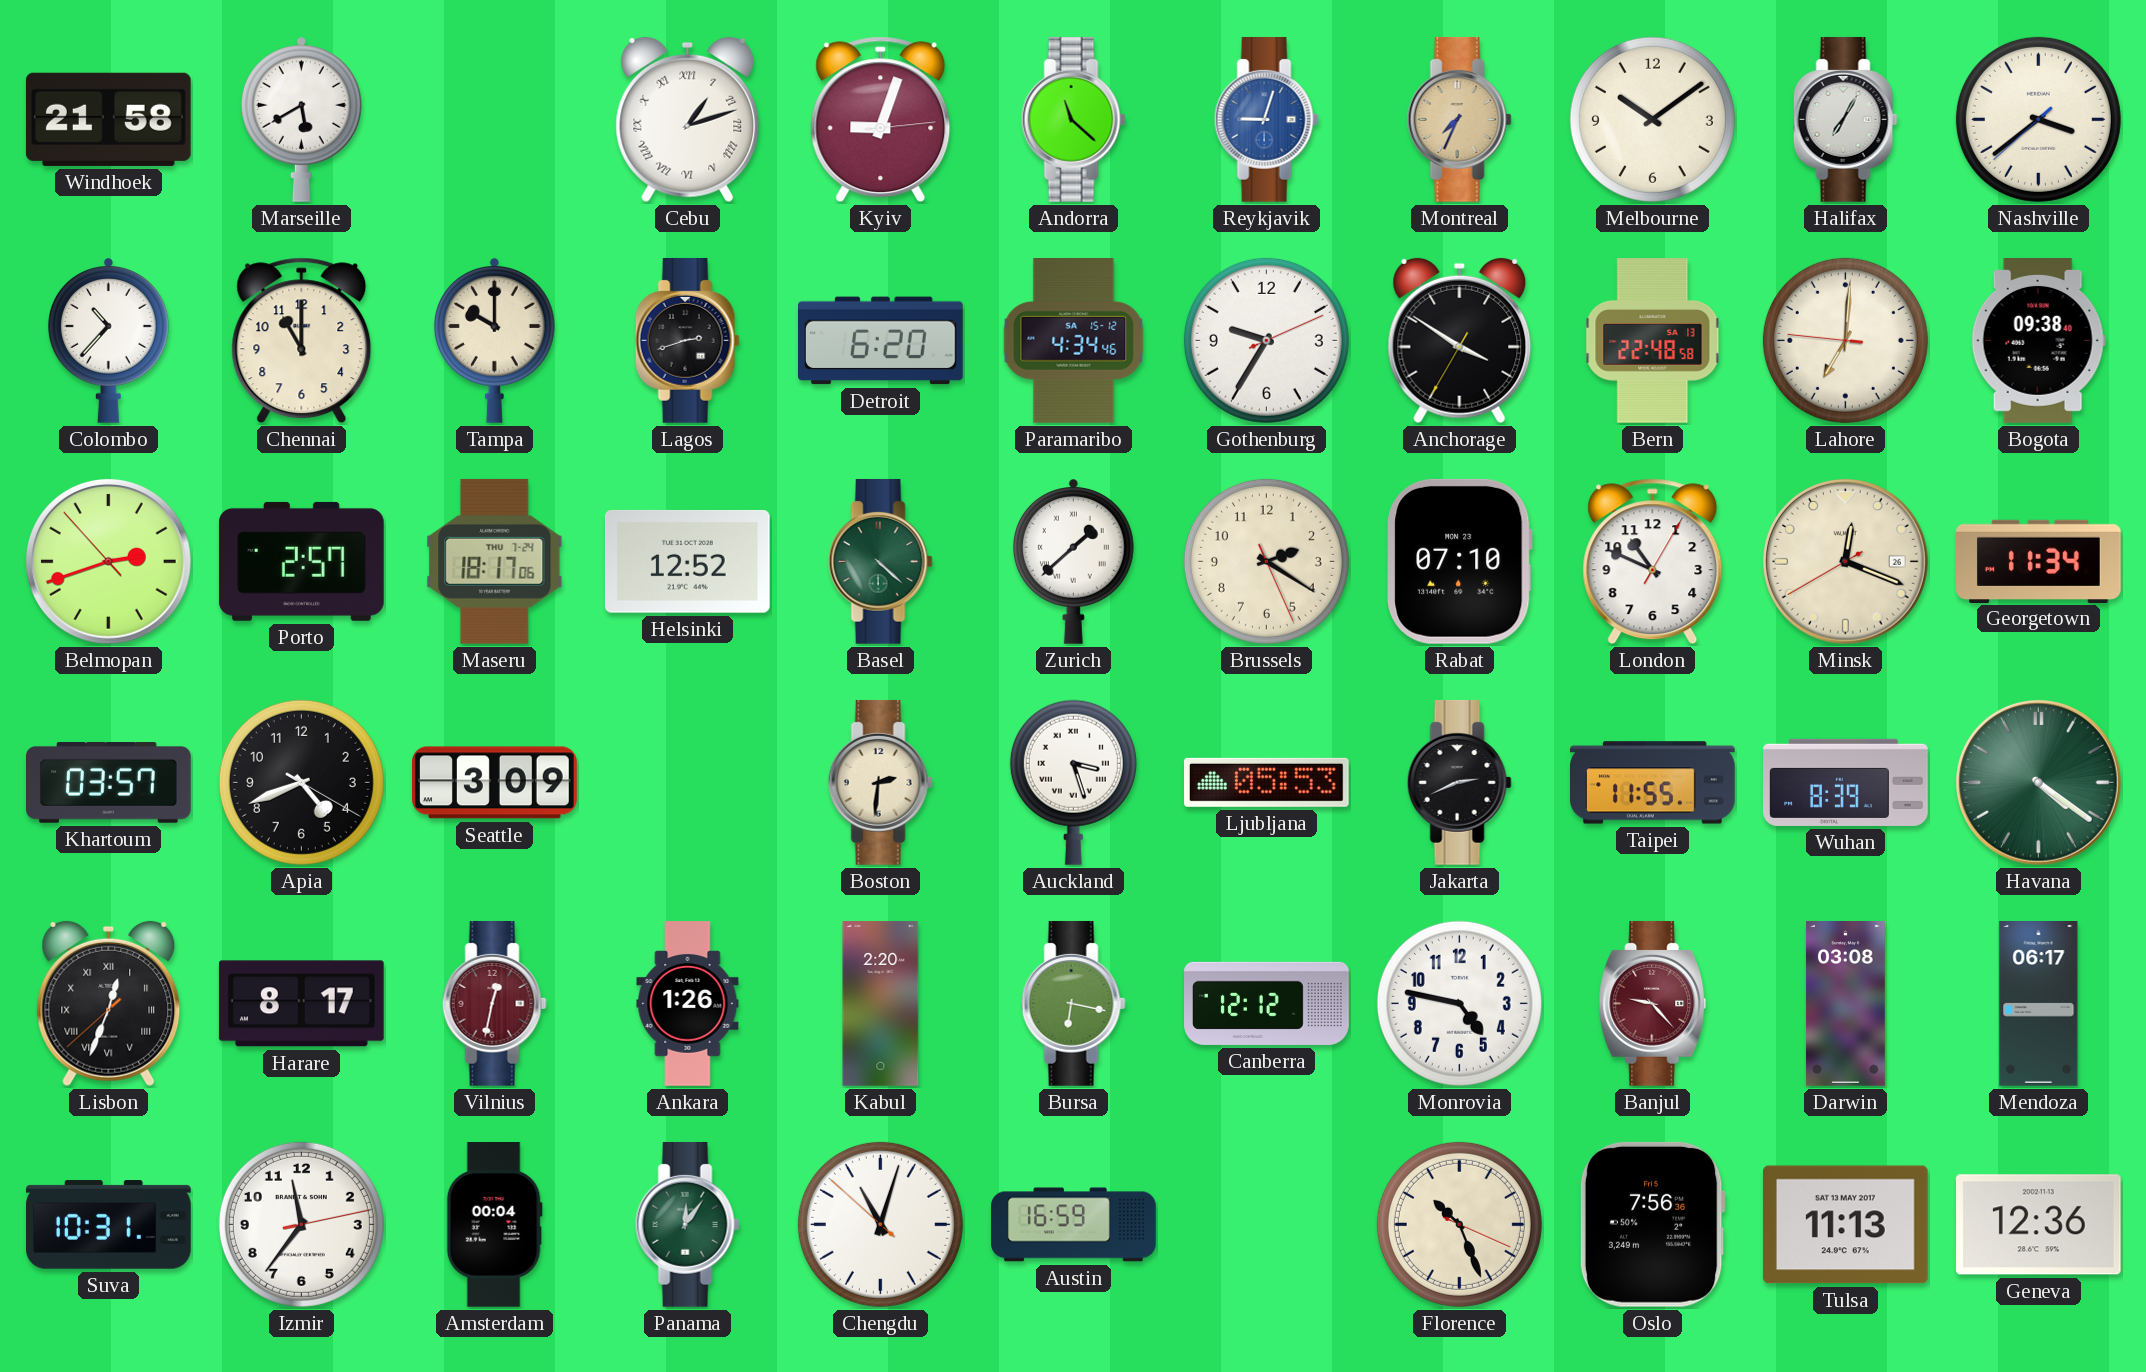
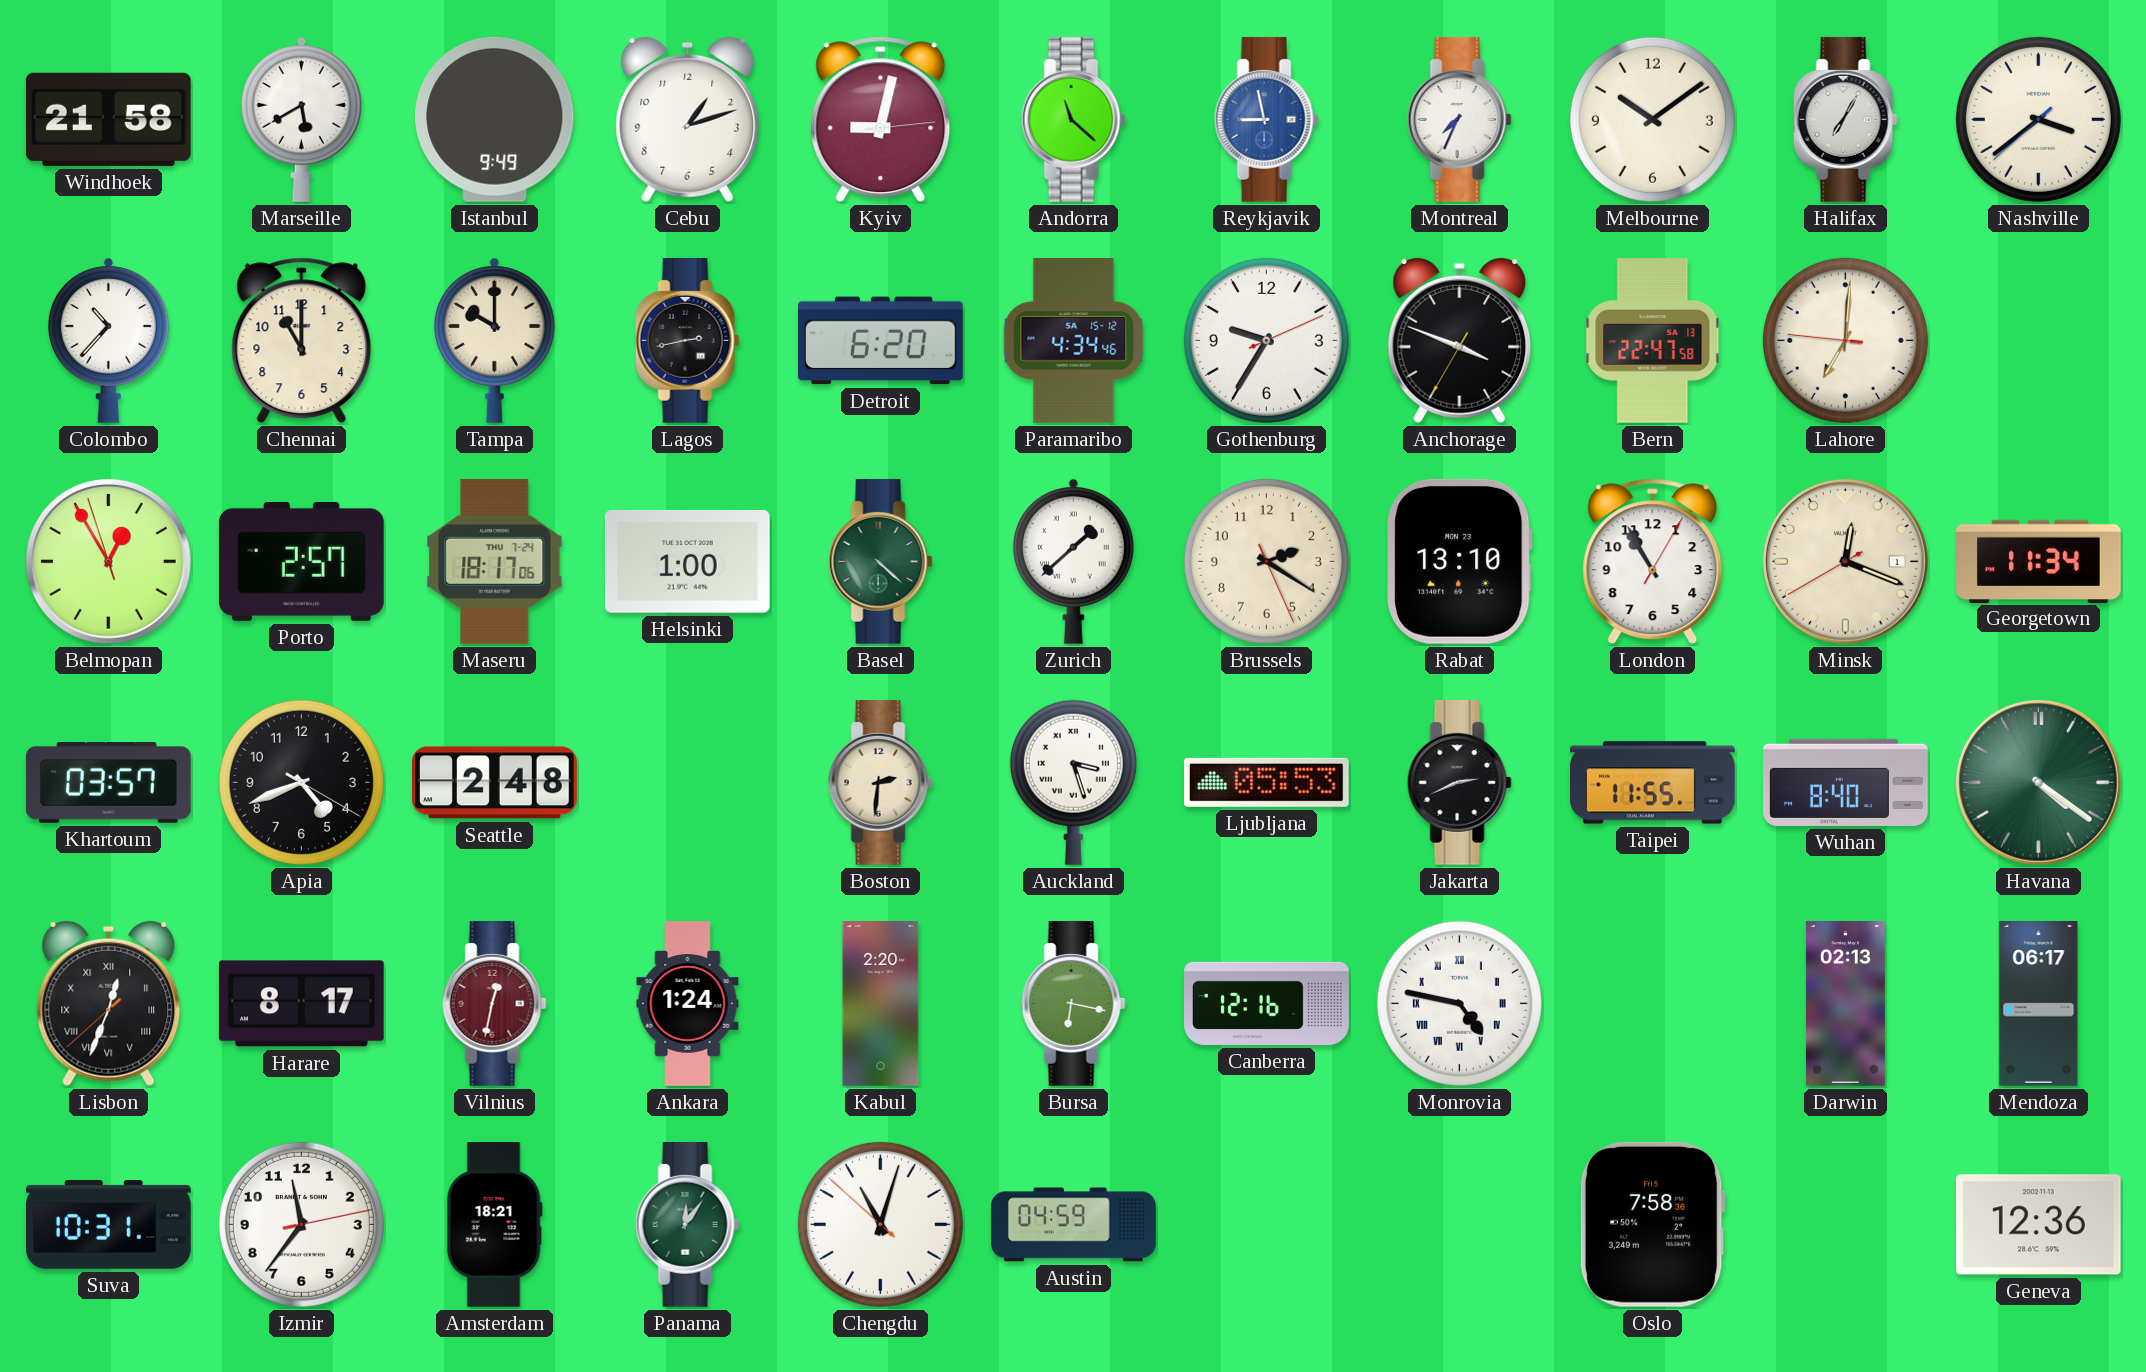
Istanbul: none -> 9:49
Cebu numerals: Roman -> Arabic
Kyiv: 9:03 -> 9:02
Reykjavik: 9:03 -> 8:58
Montreal dial: champagne -> white
Lagos: 2:42 -> 2:43
Anchorage: 3:50 -> 3:48
Bern: 22:48 -> 22:47
Bogota: 09:38 -> none
Belmopan: 2:41 -> 12:54
Helsinki: 12:52 -> 1:00
Rabat: 07:10 -> 13:10
London: 10:49 -> 10:55
Minsk date: 26 -> 1
Seattle: 3:09 -> 2:48
Wuhan: 8:39 -> 8:40
Ankara: 1:26 -> 1:24
Canberra: 12:12 -> 12:16
Monrovia numerals: Arabic -> Roman
Banjul: 9:23 -> none
Darwin: 03:08 -> 02:13
Amsterdam: 00:04 -> 18:21
Austin: 16:59 -> 04:59
Florence: 10:26 -> none
Oslo: 7:56 -> 7:58
Tulsa: 11:13 -> none
